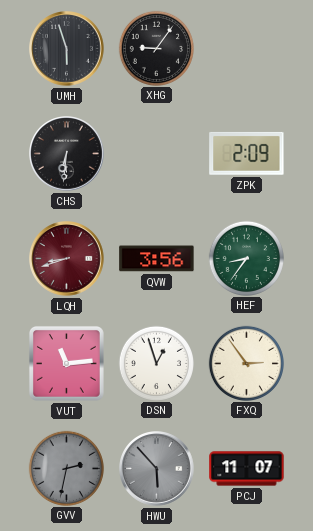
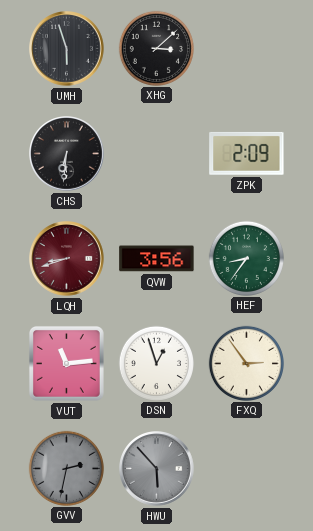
XHG: 9:06 -> 3:08
PCJ: 11:07 -> none
